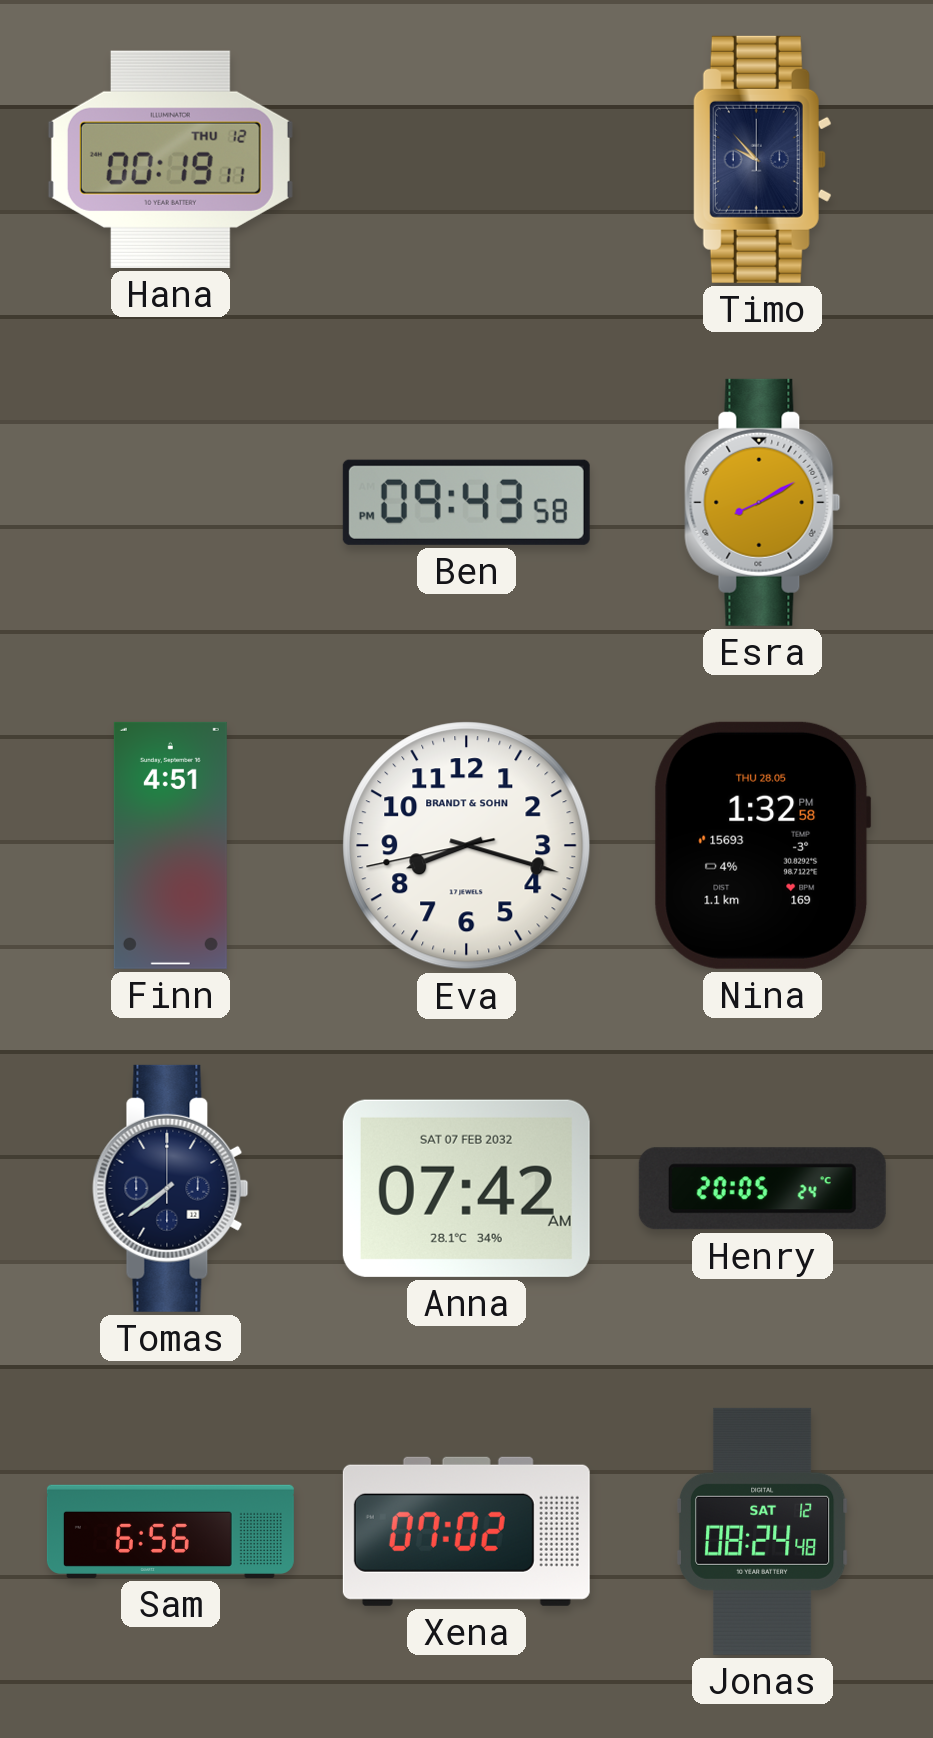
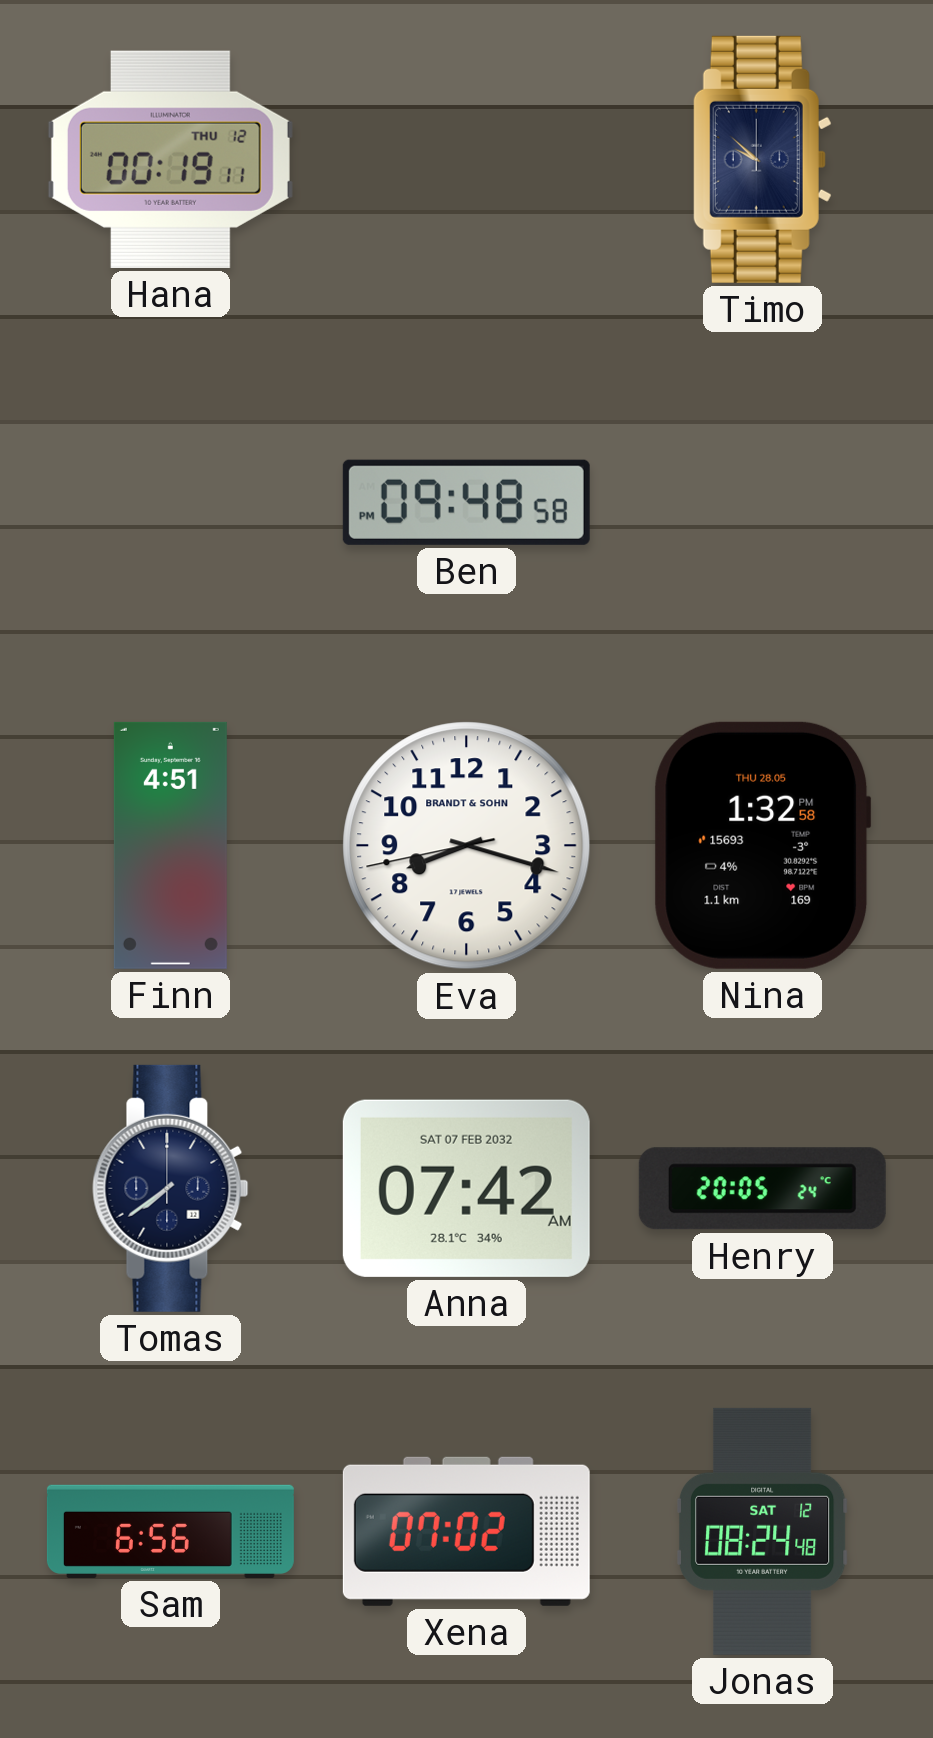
Timo: 9:53 -> 9:52
Ben: 09:43 -> 09:48
Esra: 8:10 -> none
